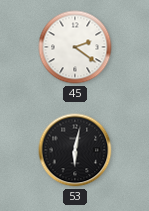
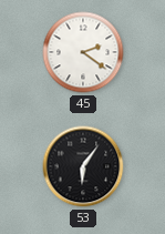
53: 6:02 -> 6:06
